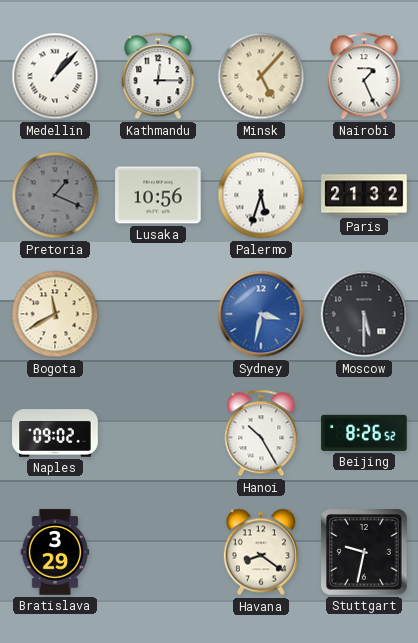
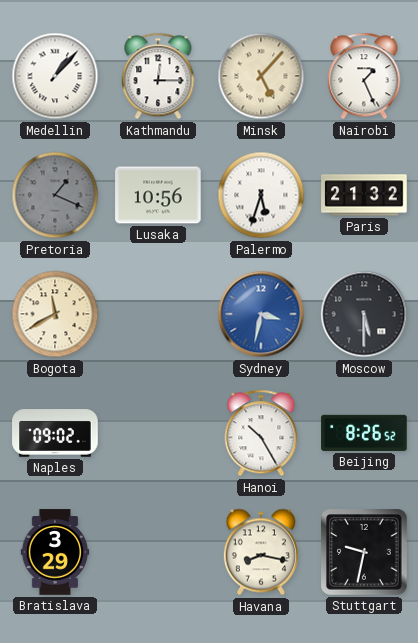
Havana: 8:21 -> 8:17
